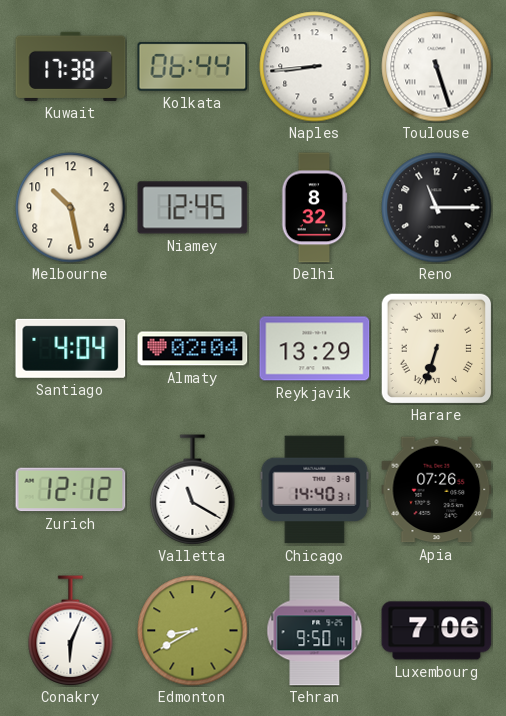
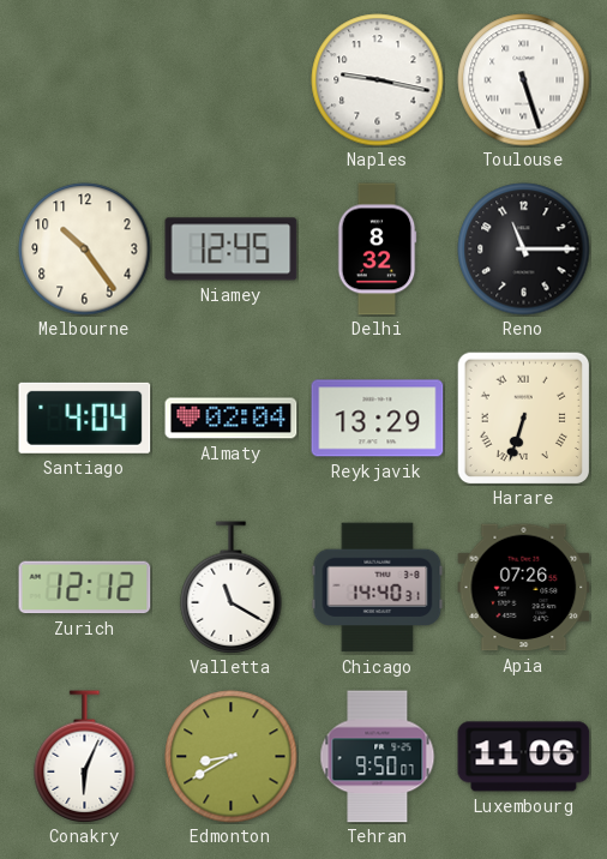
Kuwait: 17:38 -> none
Kolkata: 06:44 -> none
Naples: 8:44 -> 9:17
Melbourne: 10:28 -> 10:24
Tehran: 9:50:14 -> 9:50:07
Luxembourg: 7:06 -> 11:06
